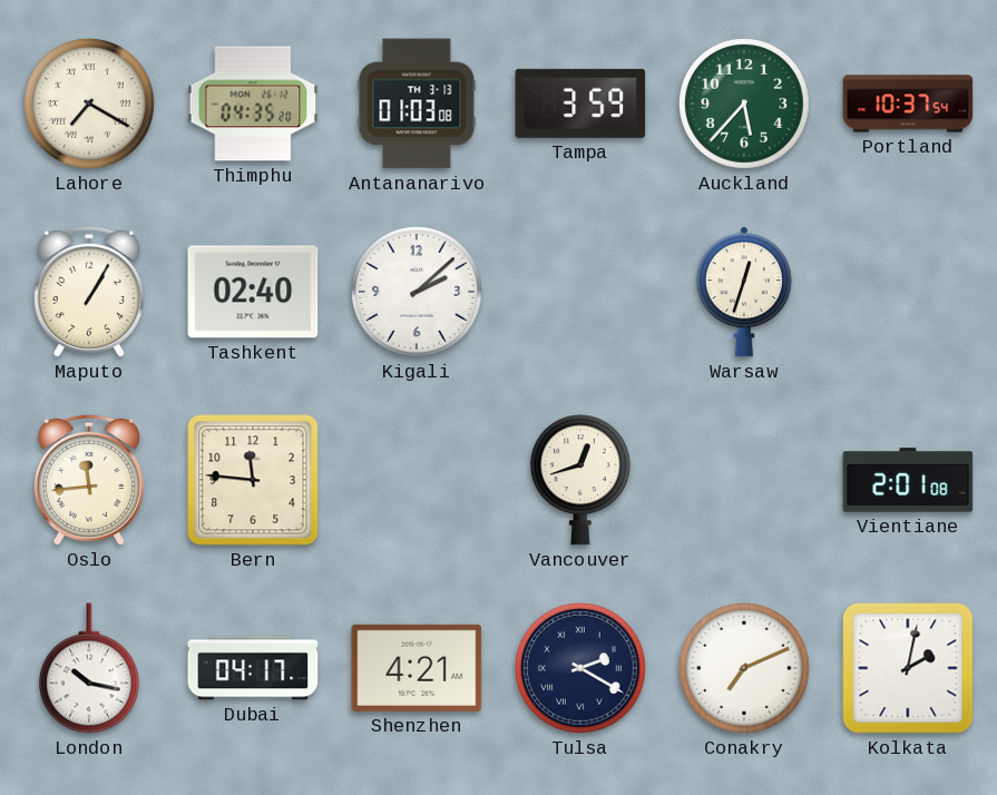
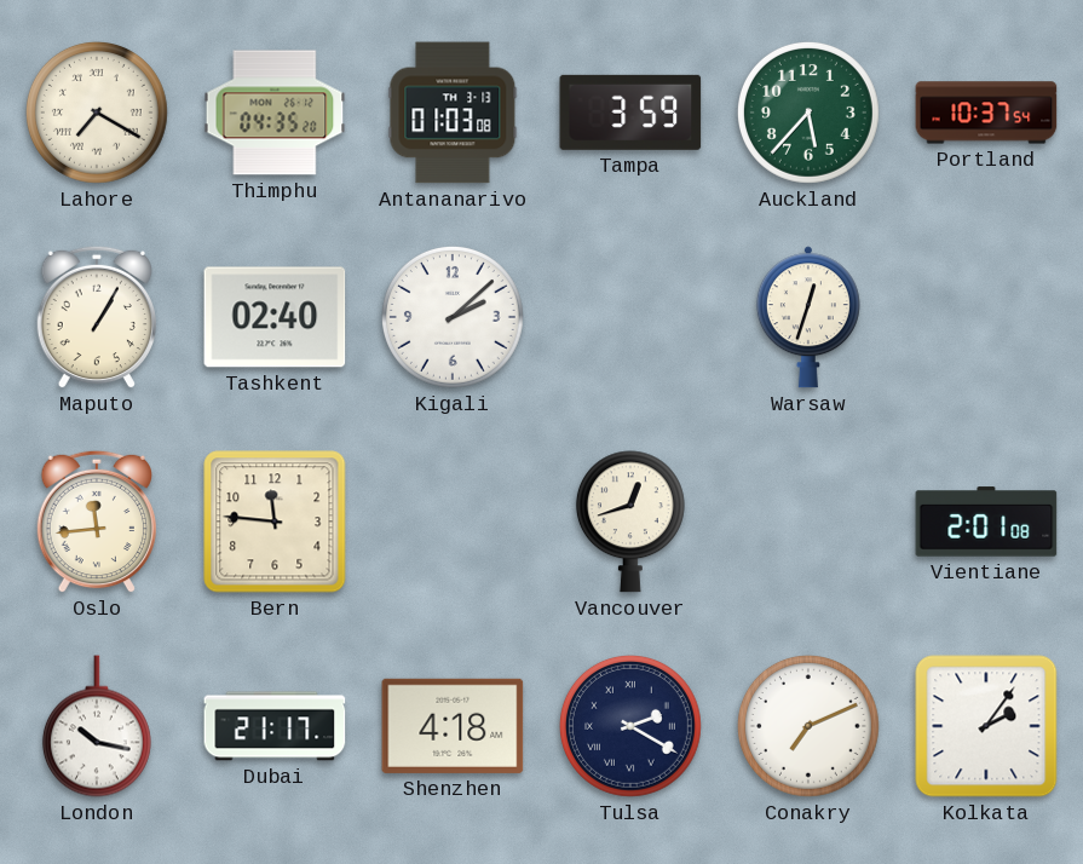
Dubai: 04:17 -> 21:17
Shenzhen: 4:21 -> 4:18
Kolkata: 2:02 -> 2:06
